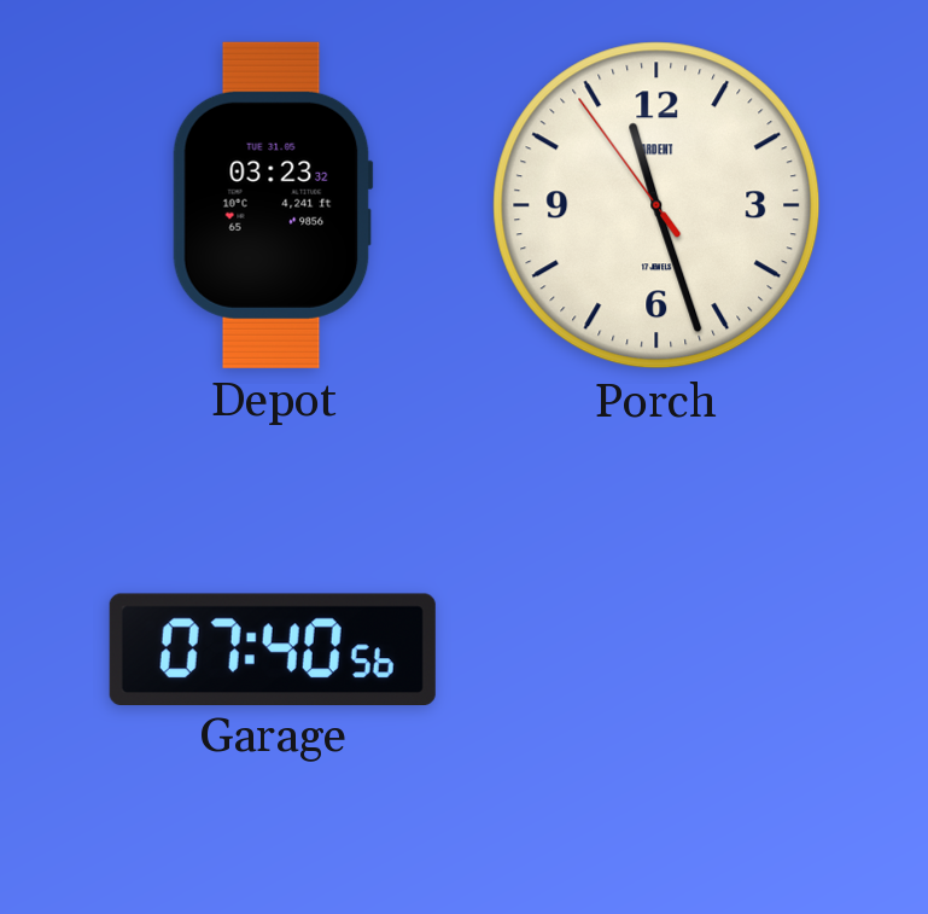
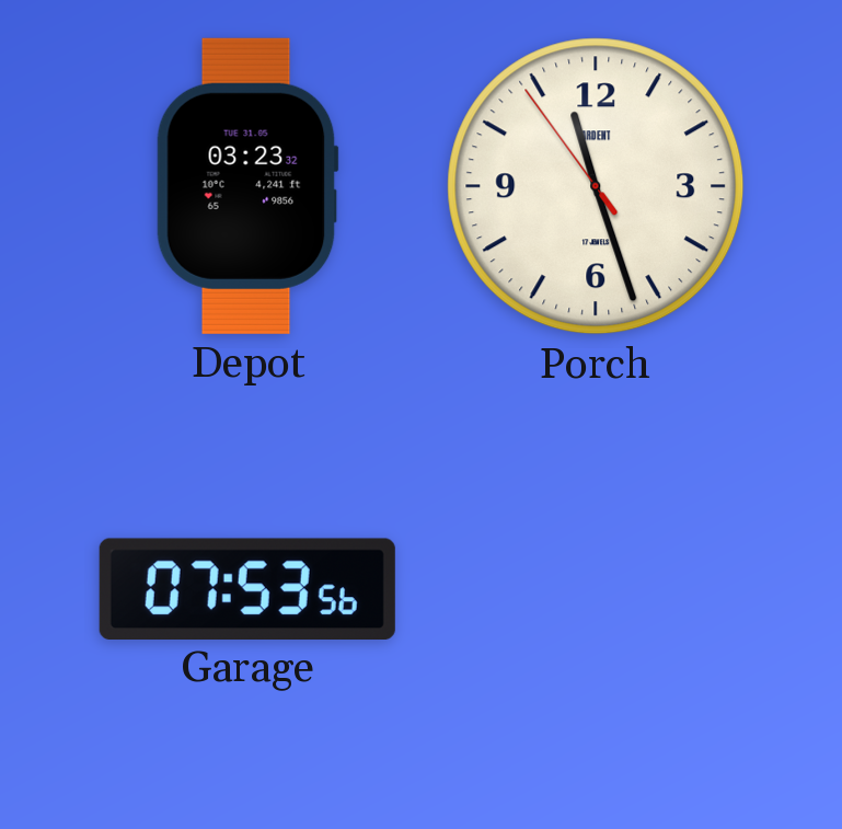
Garage: 07:40 -> 07:53
